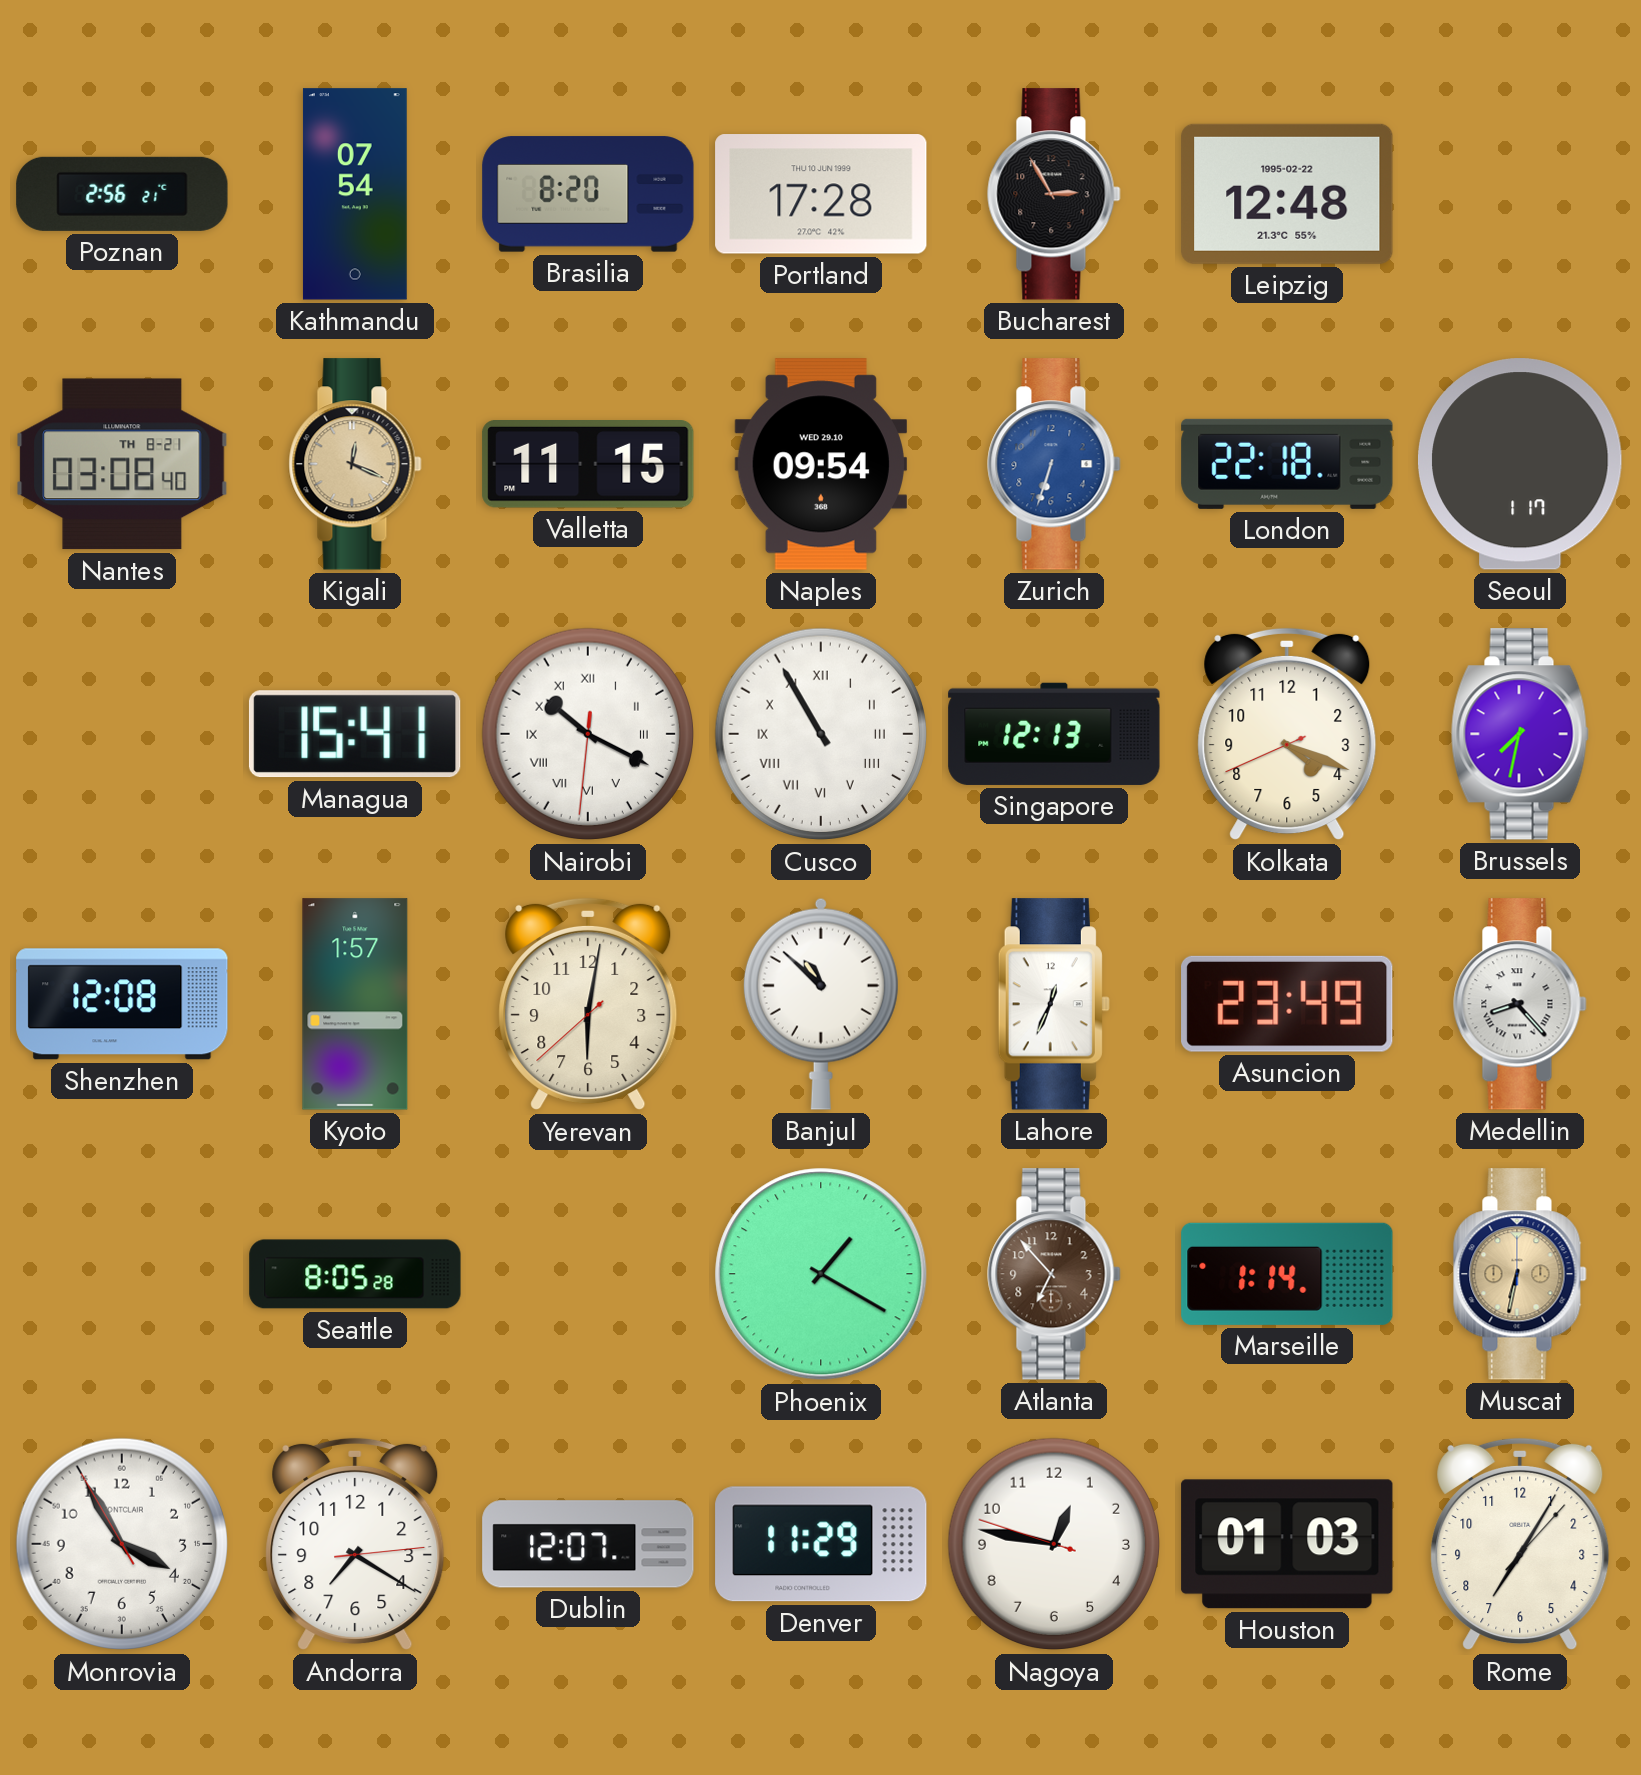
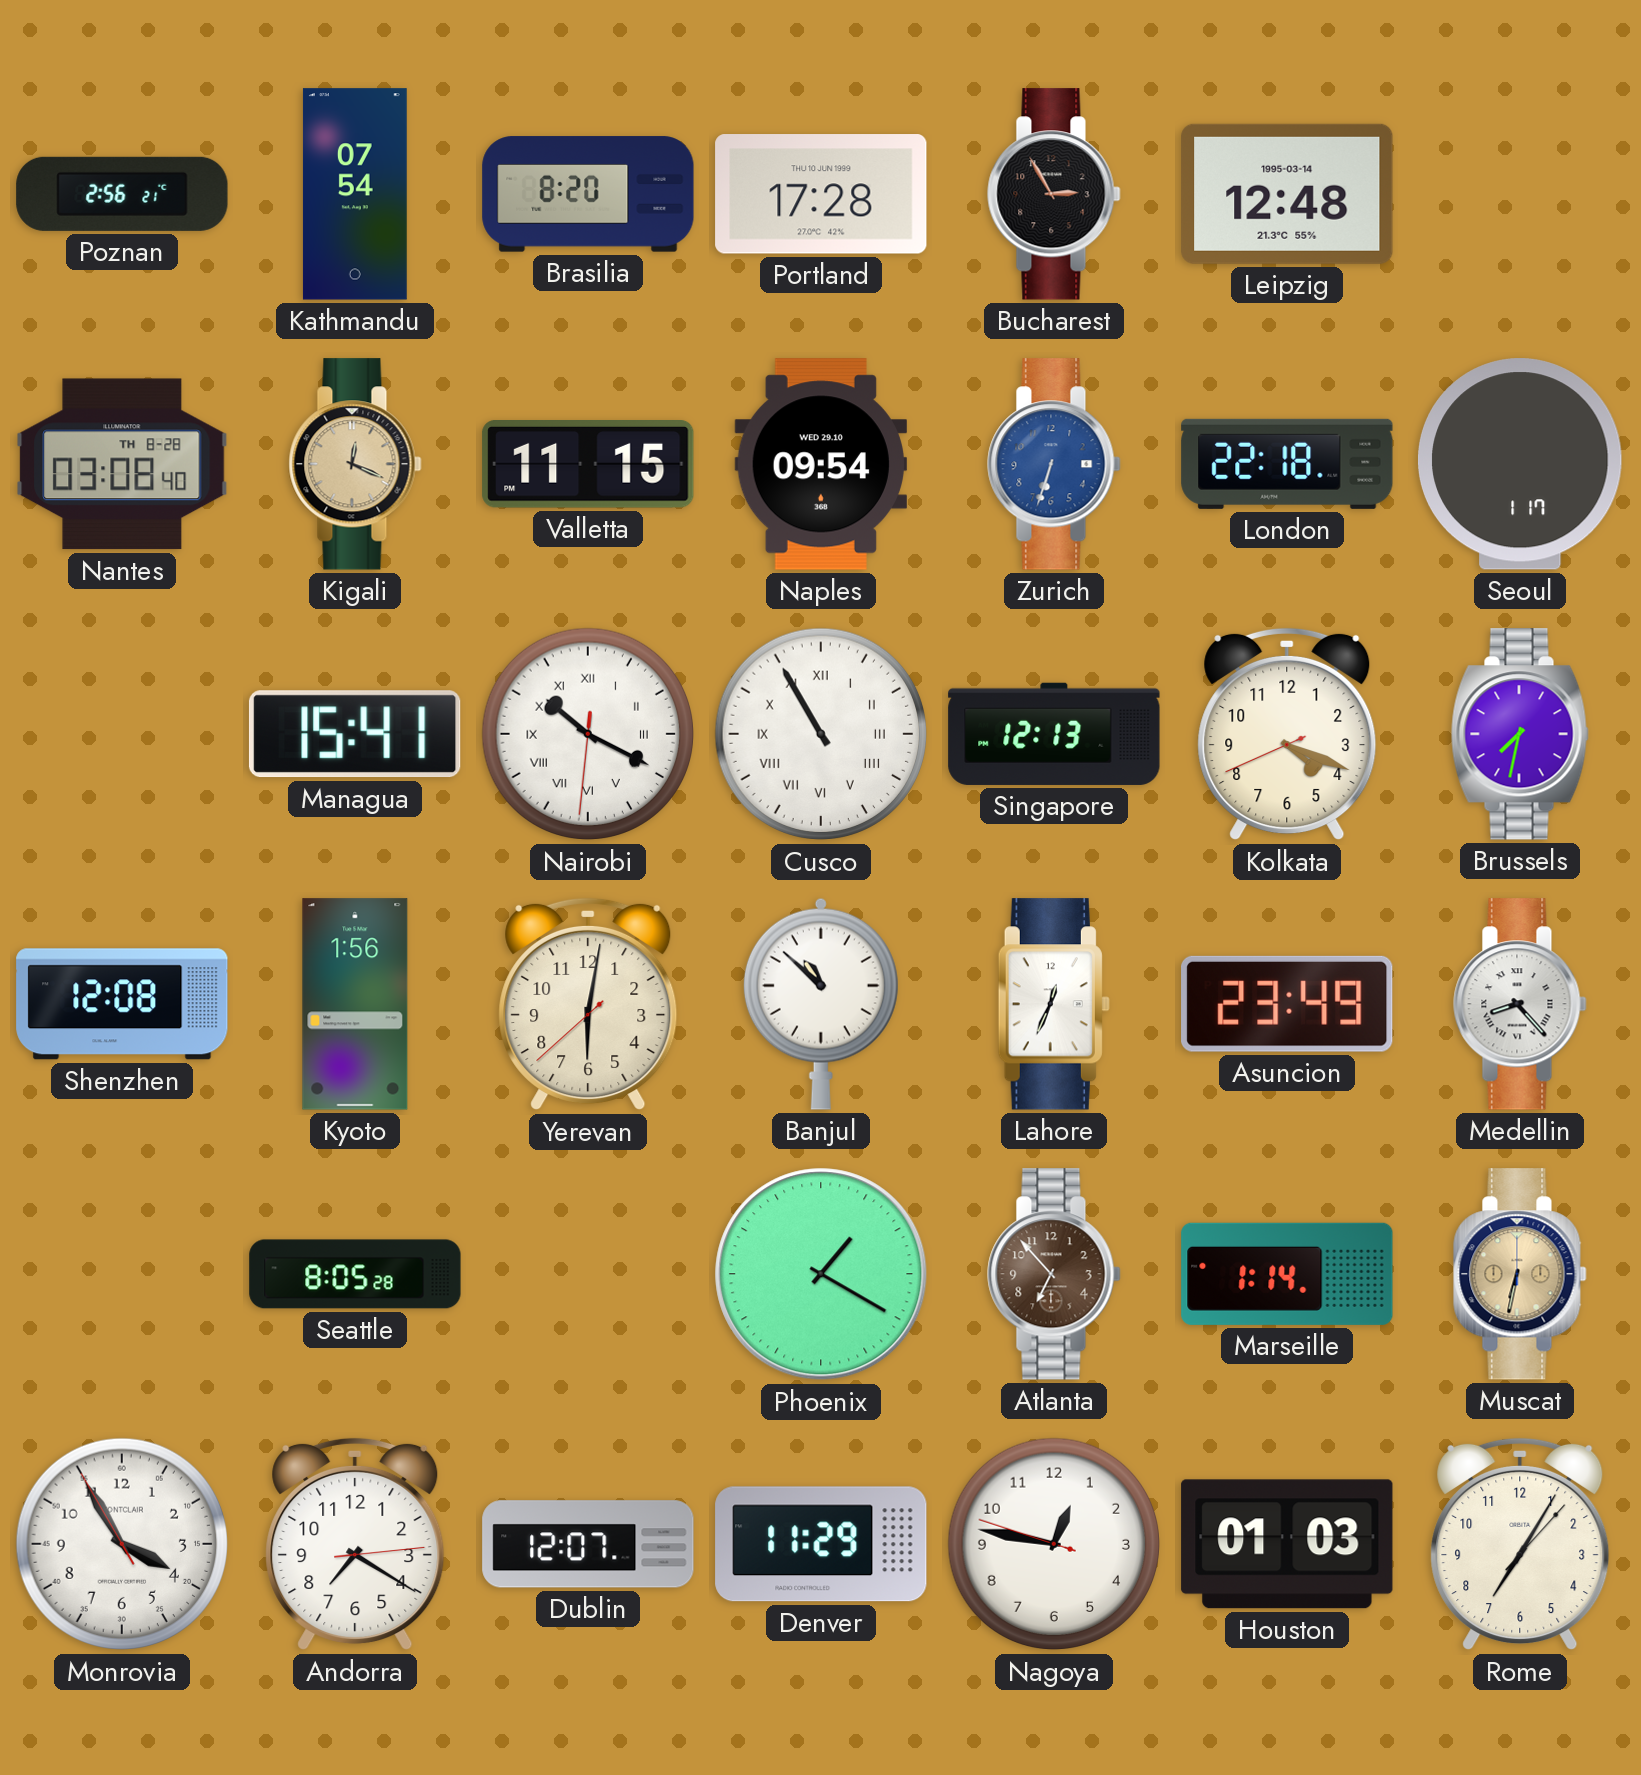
Leipzig date: 1995-02-22 -> 1995-03-14
Nantes date: TH 8-21 -> TH 8-28
Kyoto: 1:57 -> 1:56
